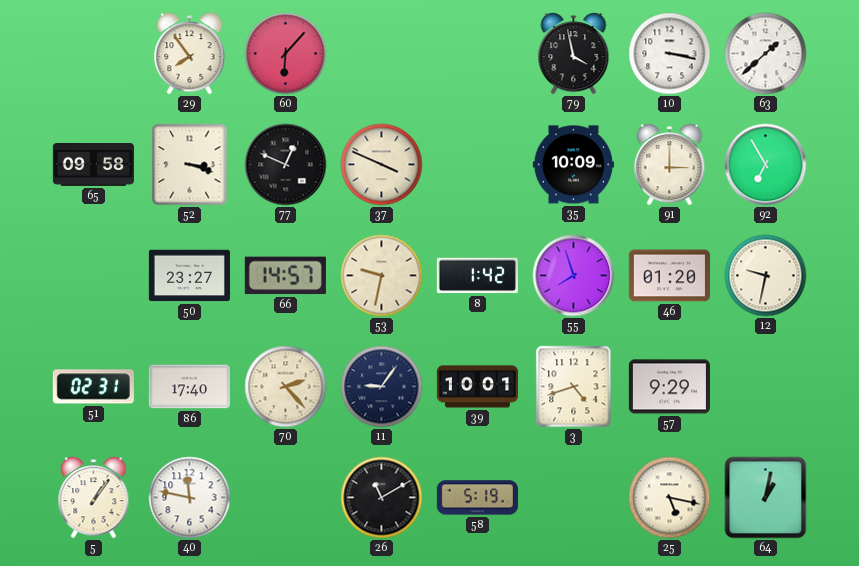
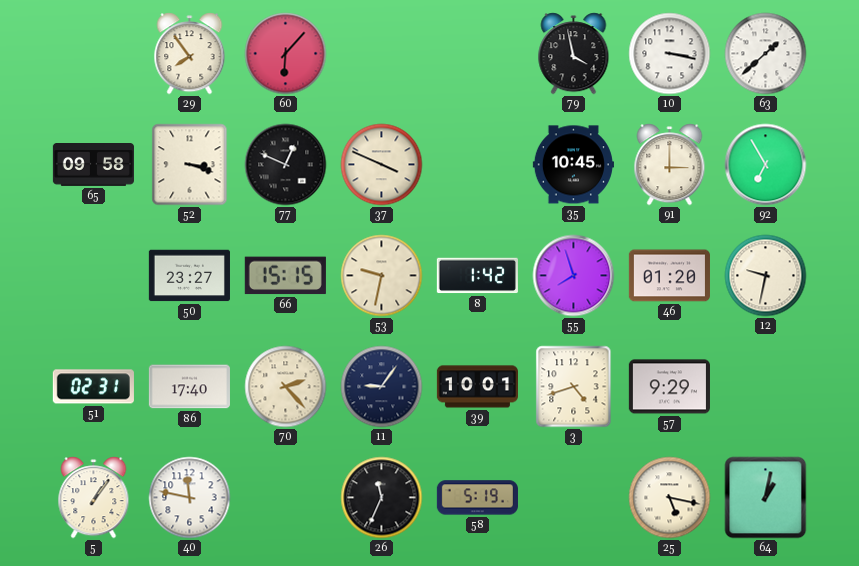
35: 10:09 -> 10:45
66: 14:57 -> 15:15
26: 11:10 -> 11:34
